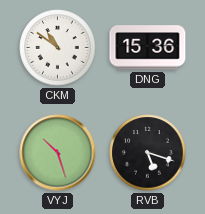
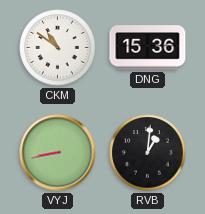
VYJ: 10:27 -> 8:43
RVB: 5:18 -> 1:01
